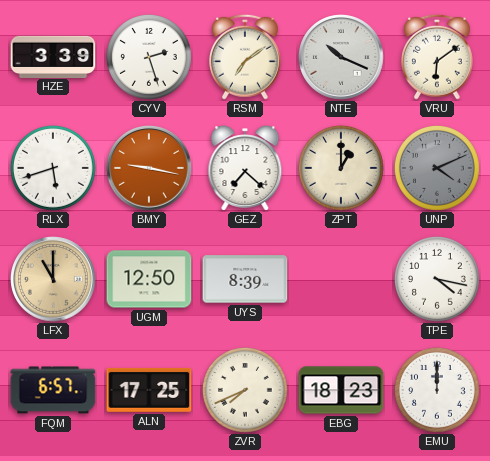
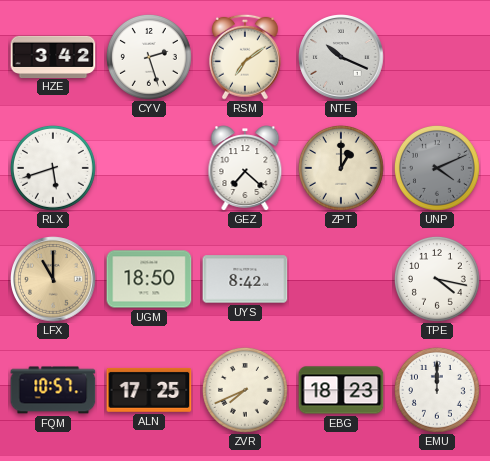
HZE: 3:39 -> 3:42
VRU: 6:09 -> none
BMY: 9:17 -> none
UGM: 12:50 -> 18:50
UYS: 8:39 -> 8:42
FQM: 6:57 -> 10:57
